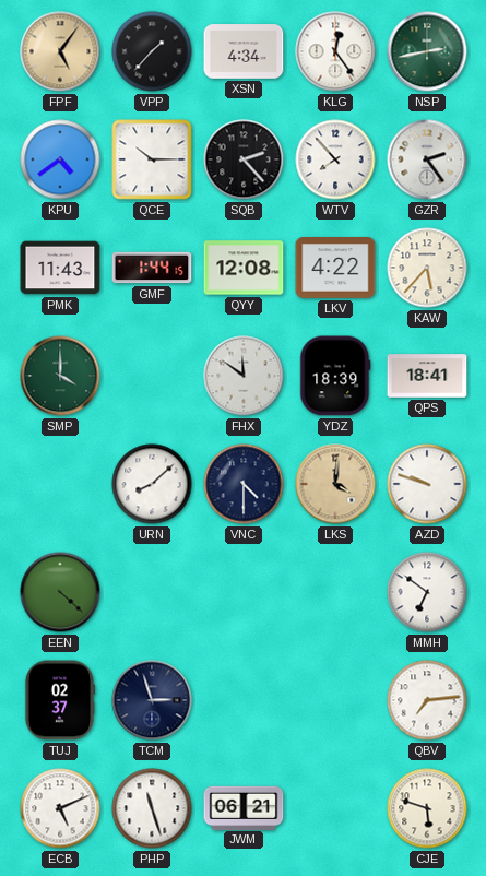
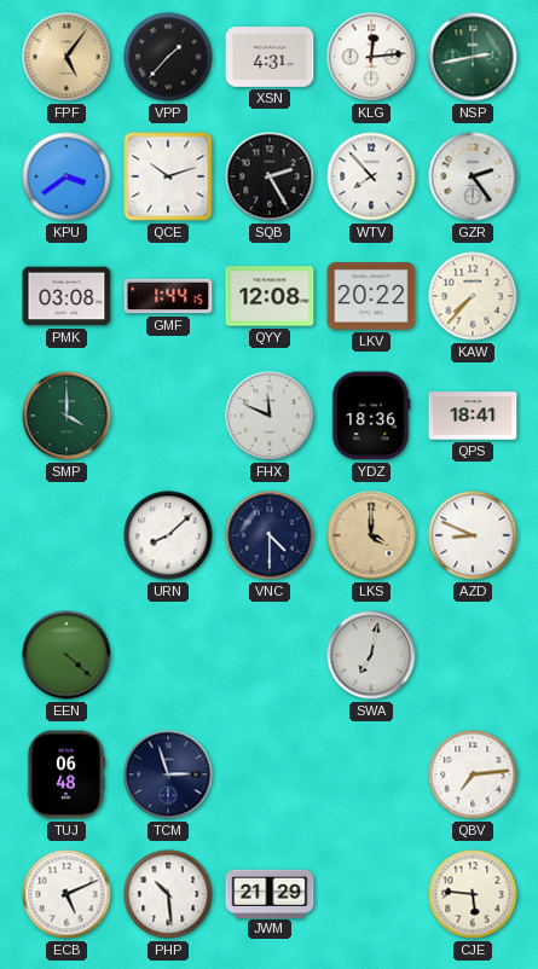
XSN: 4:34 -> 4:31
KLG: 12:24 -> 12:14
KPU: 4:39 -> 3:39
QCE: 10:15 -> 10:12
SQB: 2:23 -> 2:25
PMK: 11:43 -> 03:08
LKV: 4:22 -> 20:22
KAW: 5:37 -> 7:37
FHX: 11:51 -> 11:49
YDZ: 18:39 -> 18:36
LKS: 4:01 -> 4:00
AZD: 9:48 -> 8:49
SWA: none -> 7:02
MMH: 6:51 -> none
TUJ: 02:37 -> 06:48
PHP: 11:27 -> 10:29
JWM: 06:21 -> 21:29
CJE: 5:48 -> 5:46
